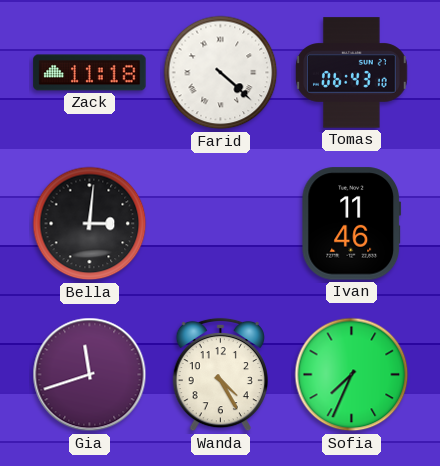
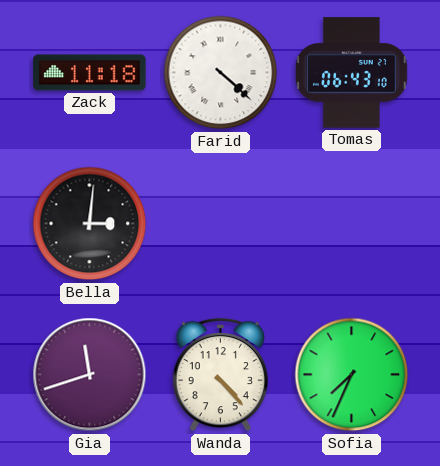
Ivan: 11:46 -> none
Wanda: 4:25 -> 4:23
